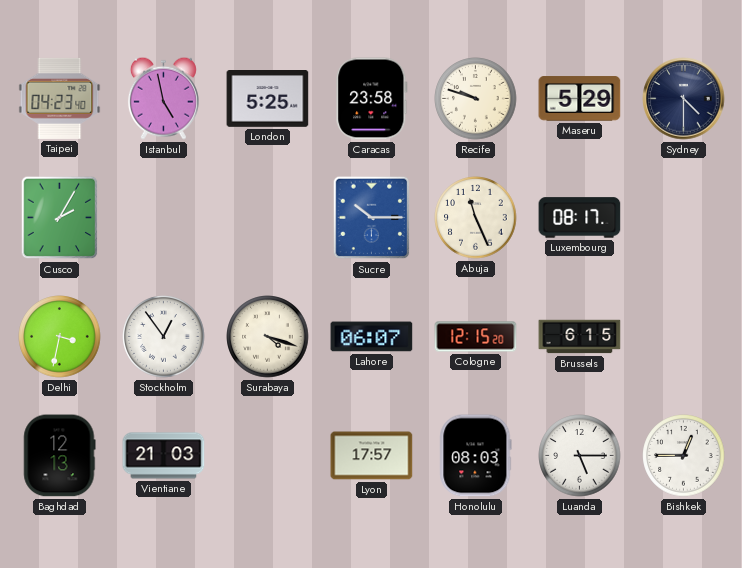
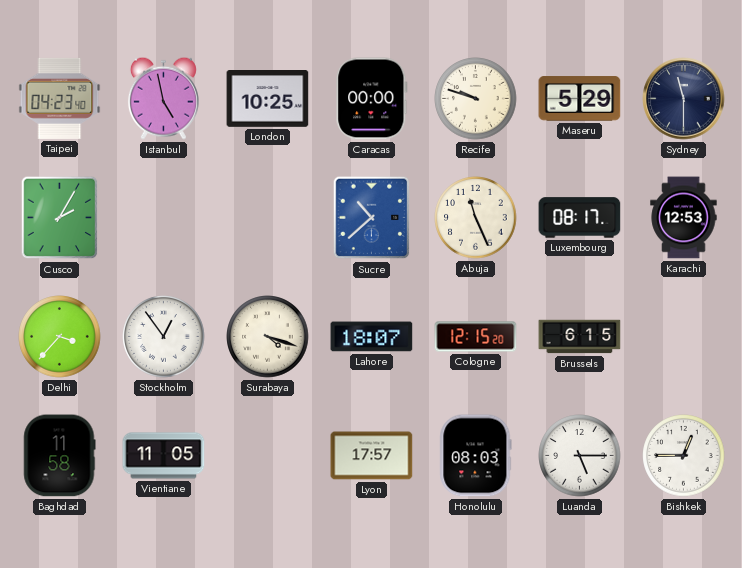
London: 5:25 -> 10:25
Caracas: 23:58 -> 00:00
Sydney: 4:30 -> 11:30
Sucre: 10:15 -> 10:38
Karachi: none -> 12:53
Delhi: 3:32 -> 3:37
Lahore: 06:07 -> 18:07
Baghdad: 12:13 -> 11:58
Vientiane: 21:03 -> 11:05
